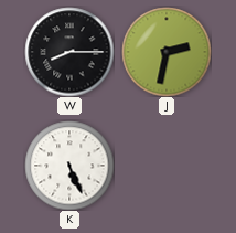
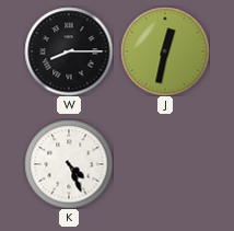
J: 2:32 -> 12:32
K: 5:26 -> 4:26
